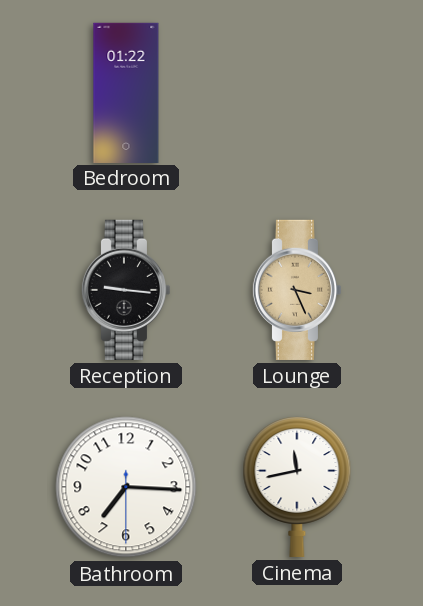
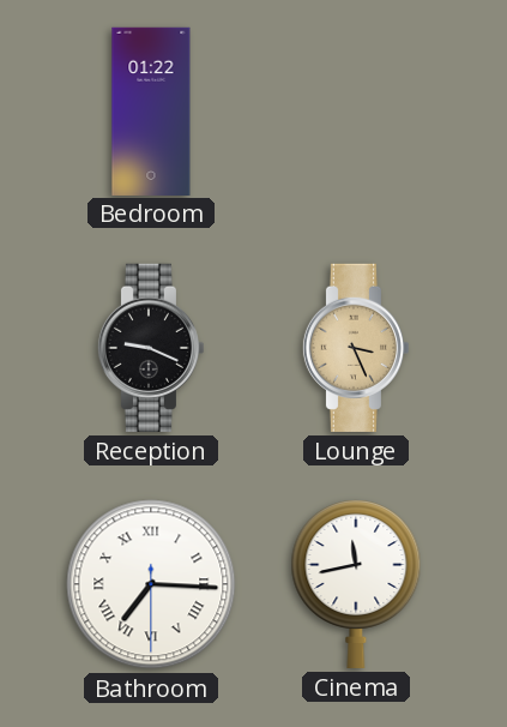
Reception: 9:16 -> 9:19
Bathroom numerals: Arabic -> Roman
